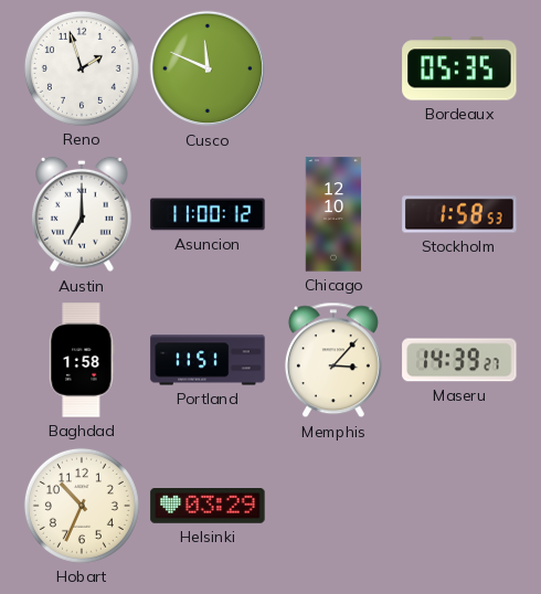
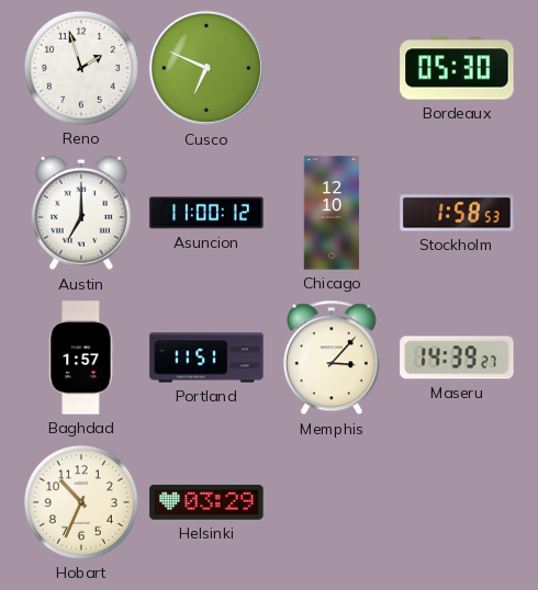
Cusco: 11:49 -> 6:49
Bordeaux: 05:35 -> 05:30
Baghdad: 1:58 -> 1:57
